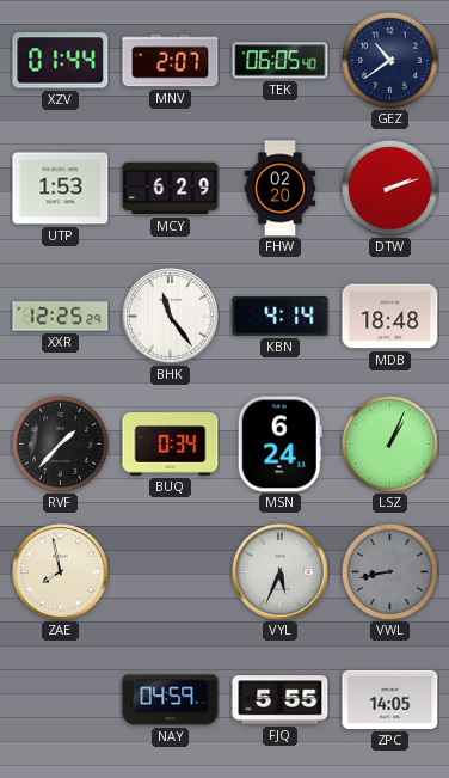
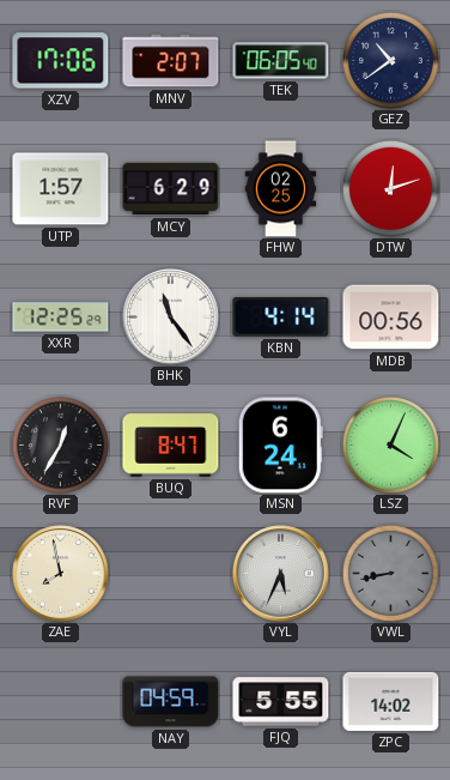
XZV: 01:44 -> 17:06
UTP: 1:53 -> 1:57
FHW: 02:20 -> 02:25
DTW: 2:12 -> 12:12
MDB: 18:48 -> 00:56
RVF: 1:37 -> 12:35
BUQ: 0:34 -> 8:47
LSZ: 1:04 -> 4:04
ZPC: 14:05 -> 14:02
